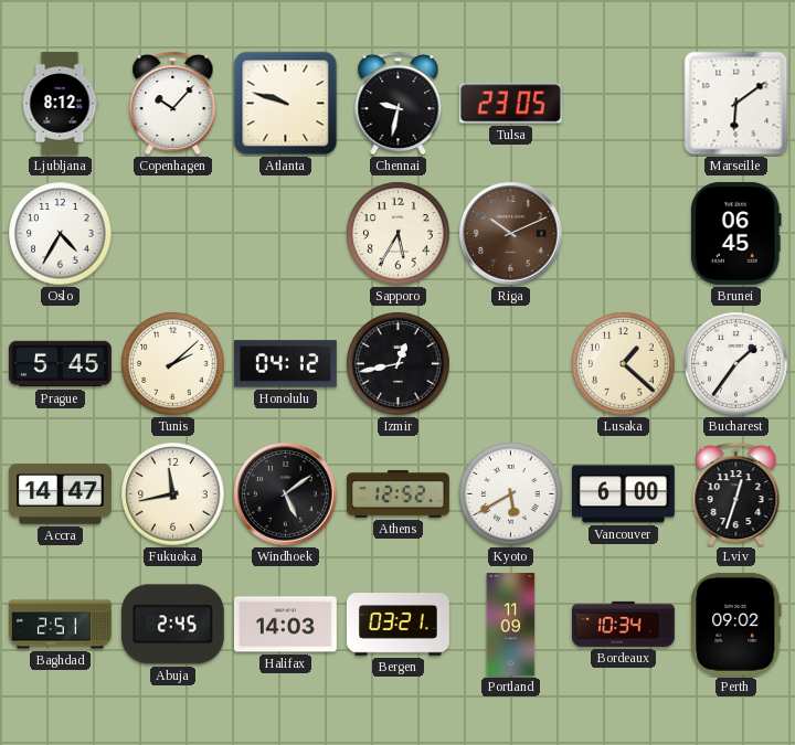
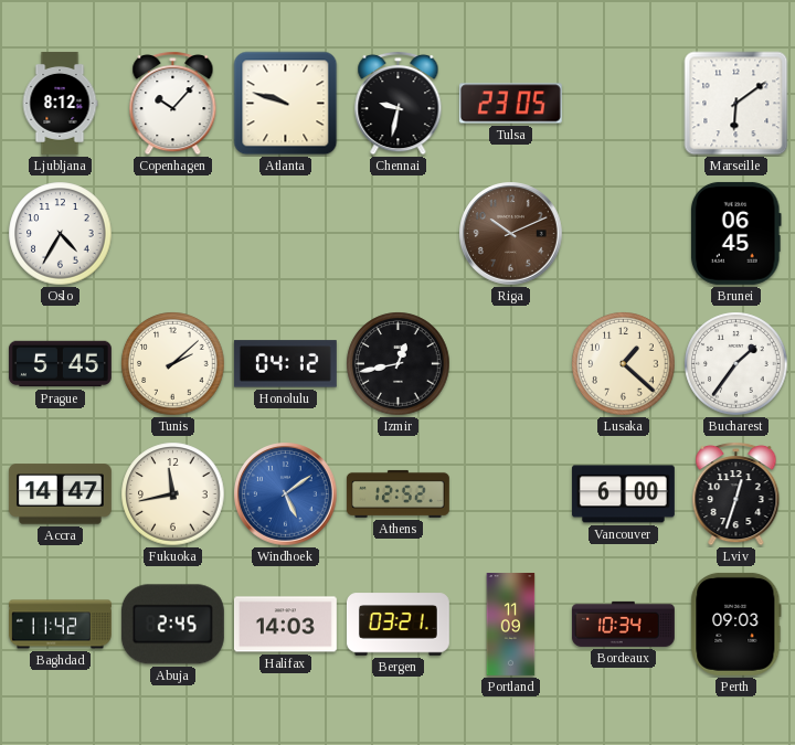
Sapporo: 5:35 -> none
Windhoek dial: black -> blue
Kyoto: 5:40 -> none
Baghdad: 2:51 -> 11:42
Perth: 09:02 -> 09:03
